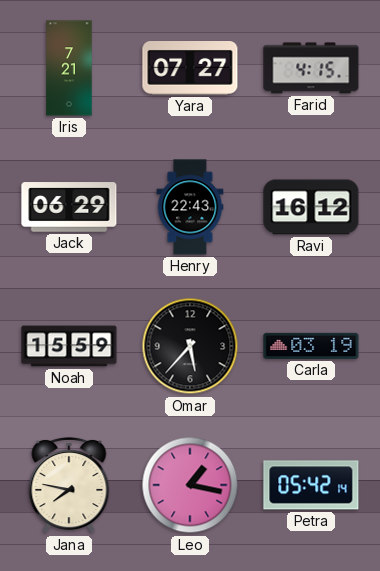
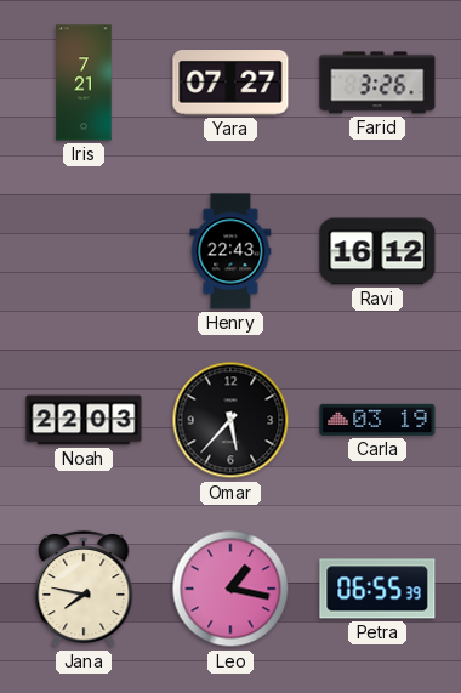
Farid: 4:15 -> 3:26
Jack: 06:29 -> none
Noah: 15:59 -> 22:03
Petra: 05:42 -> 06:55
